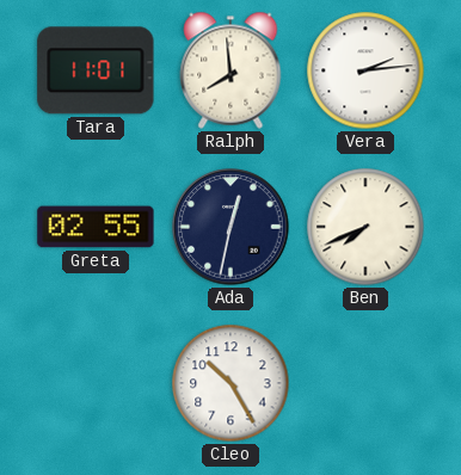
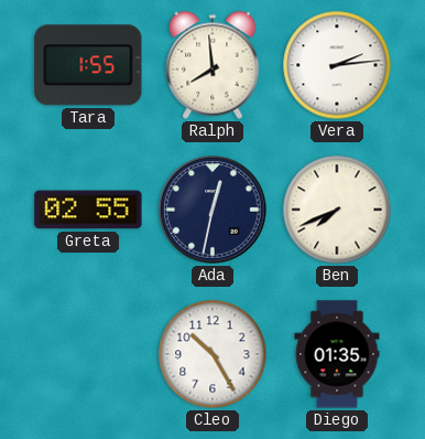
Tara: 11:01 -> 1:55
Diego: none -> 01:35
